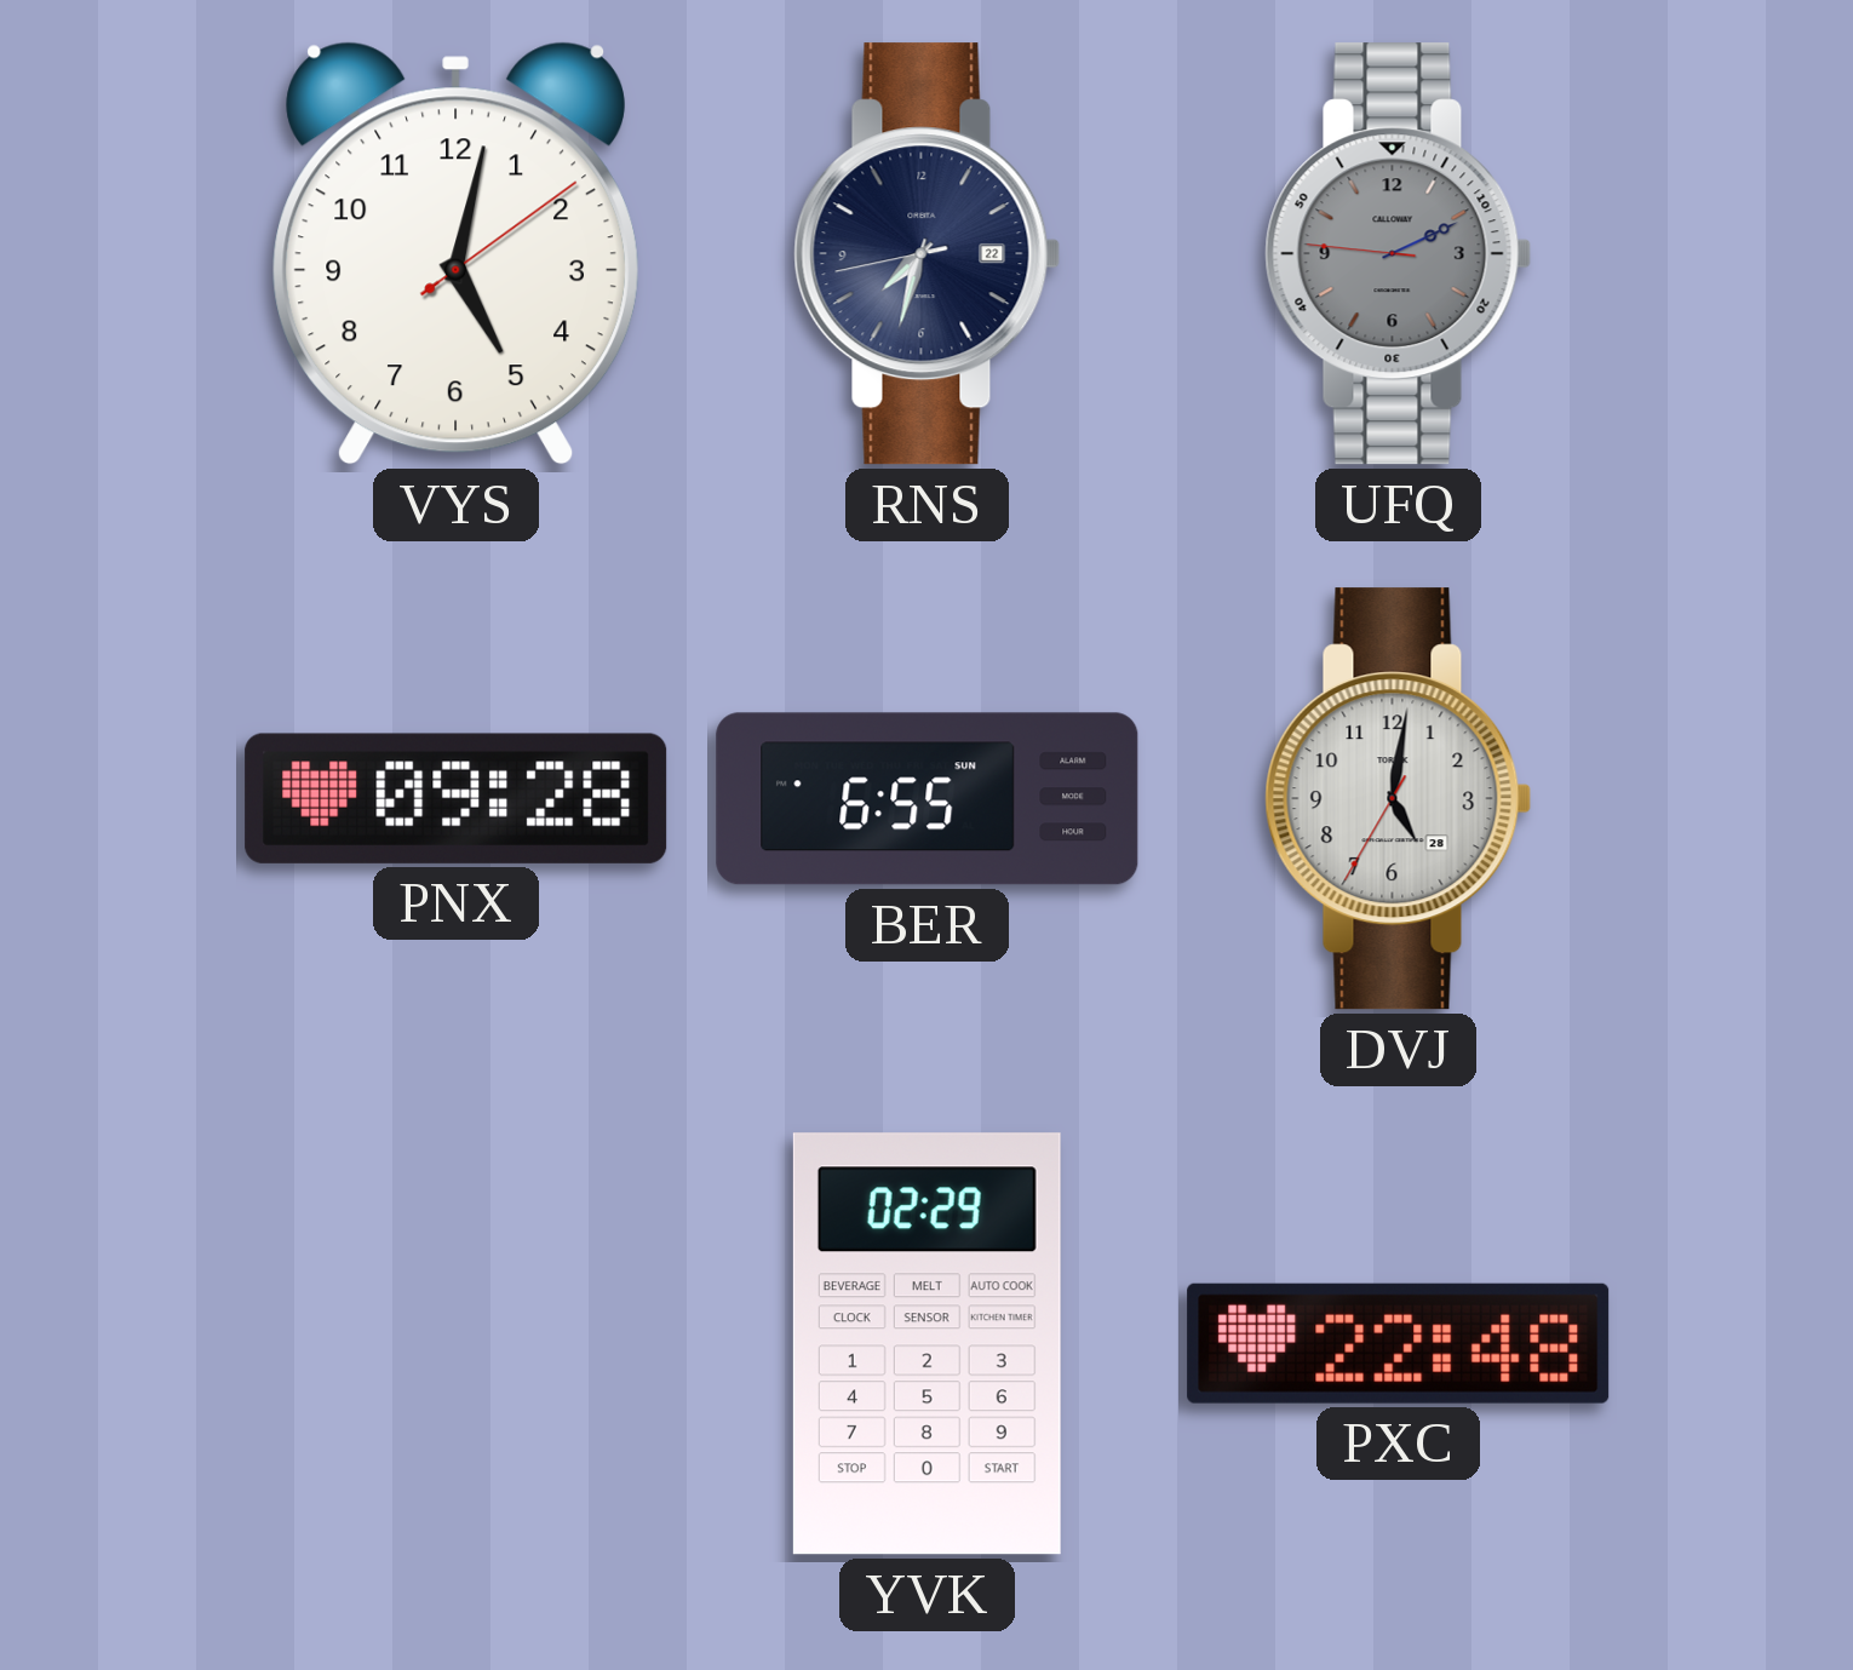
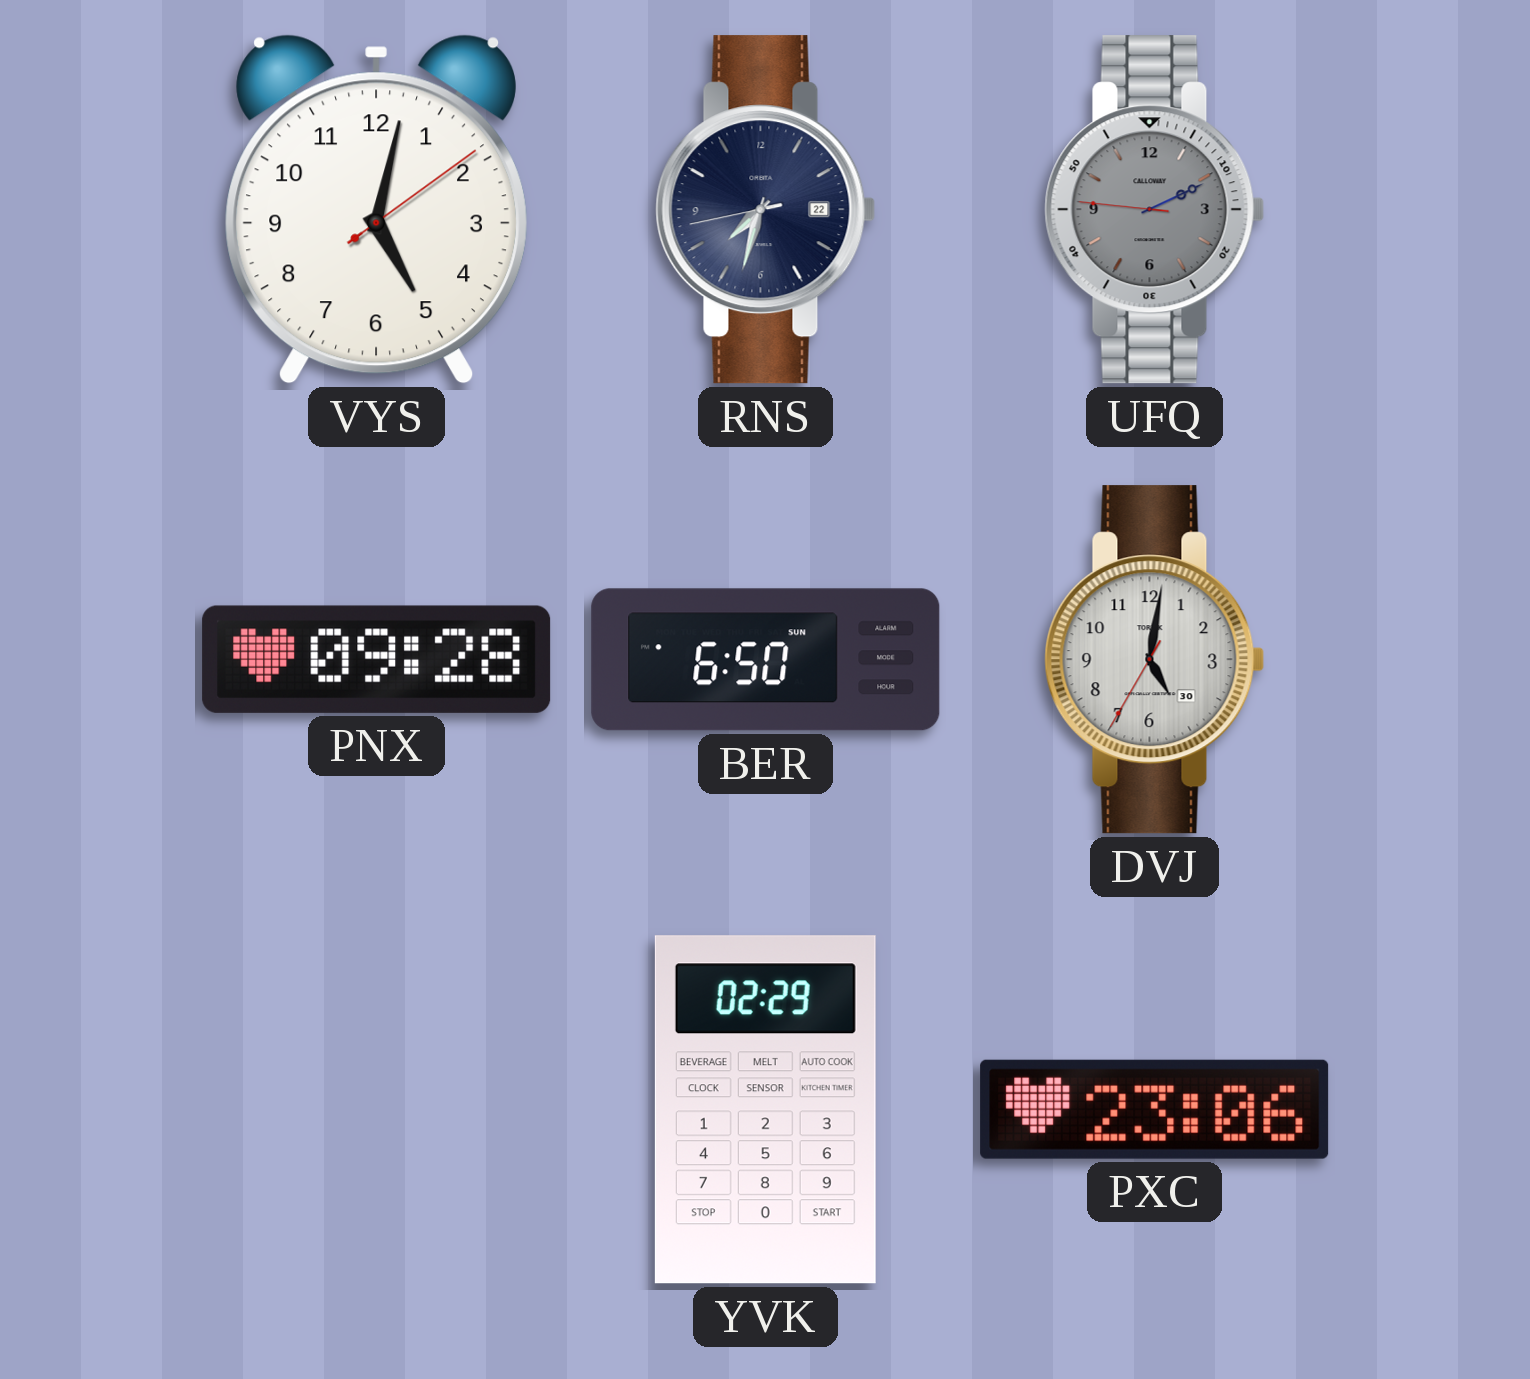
BER: 6:55 -> 6:50
DVJ date: 28 -> 30
PXC: 22:48 -> 23:06
